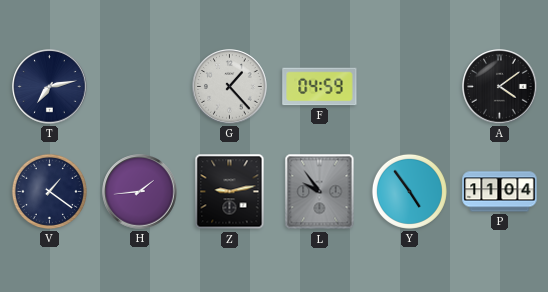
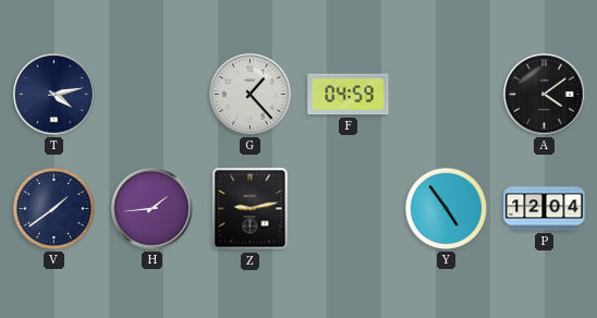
T: 7:13 -> 4:13
V: 1:21 -> 1:39
L: 9:54 -> none
P: 11:04 -> 12:04
